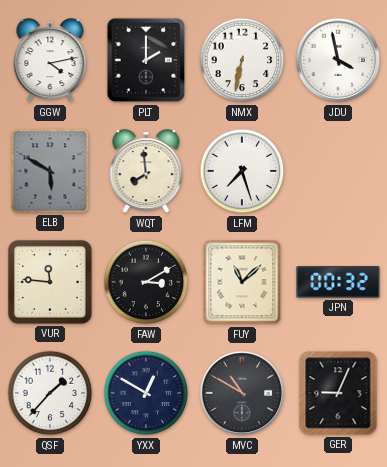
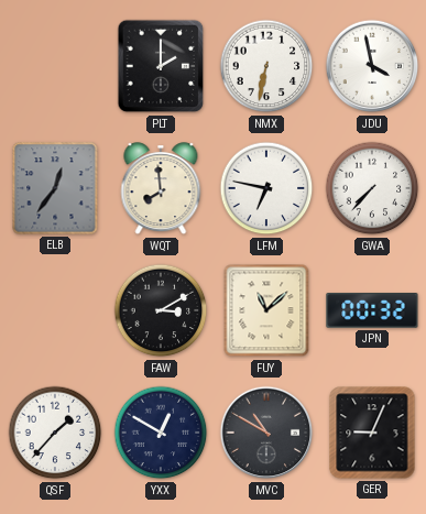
GGW: 4:13 -> none
ELB: 5:50 -> 12:36
LFM: 7:27 -> 6:47
GWA: none -> 7:37
VUR: 11:46 -> none
